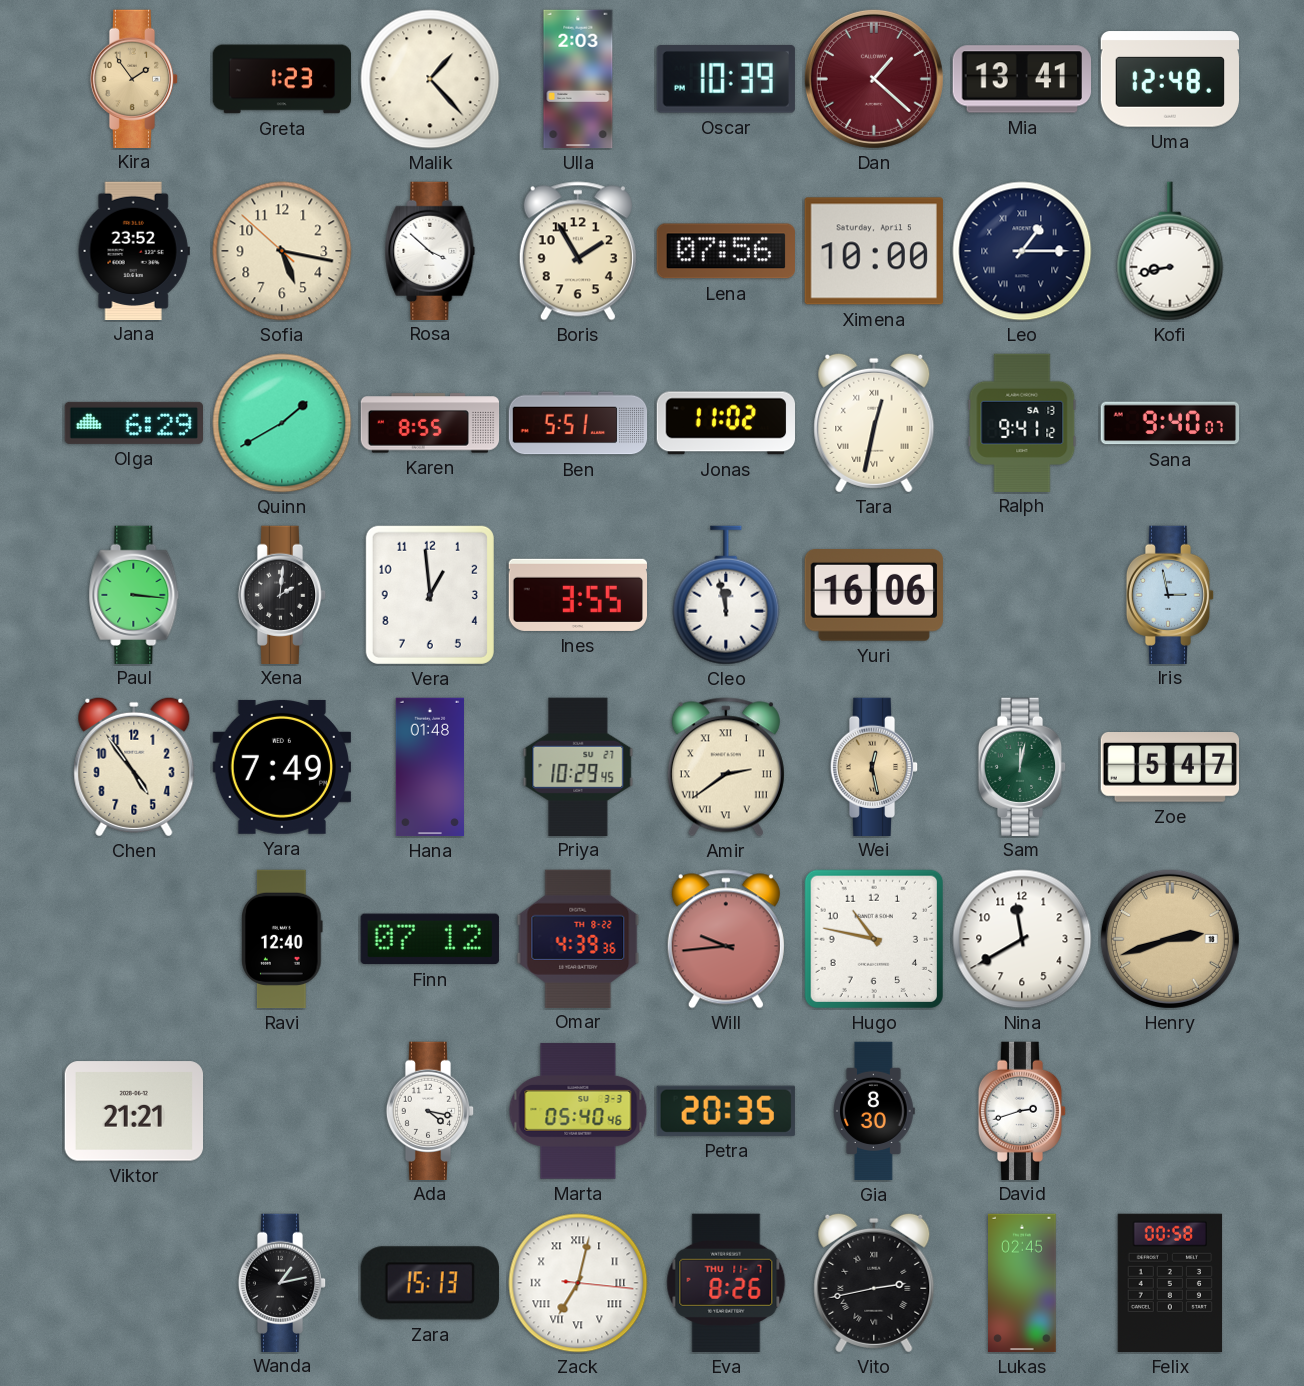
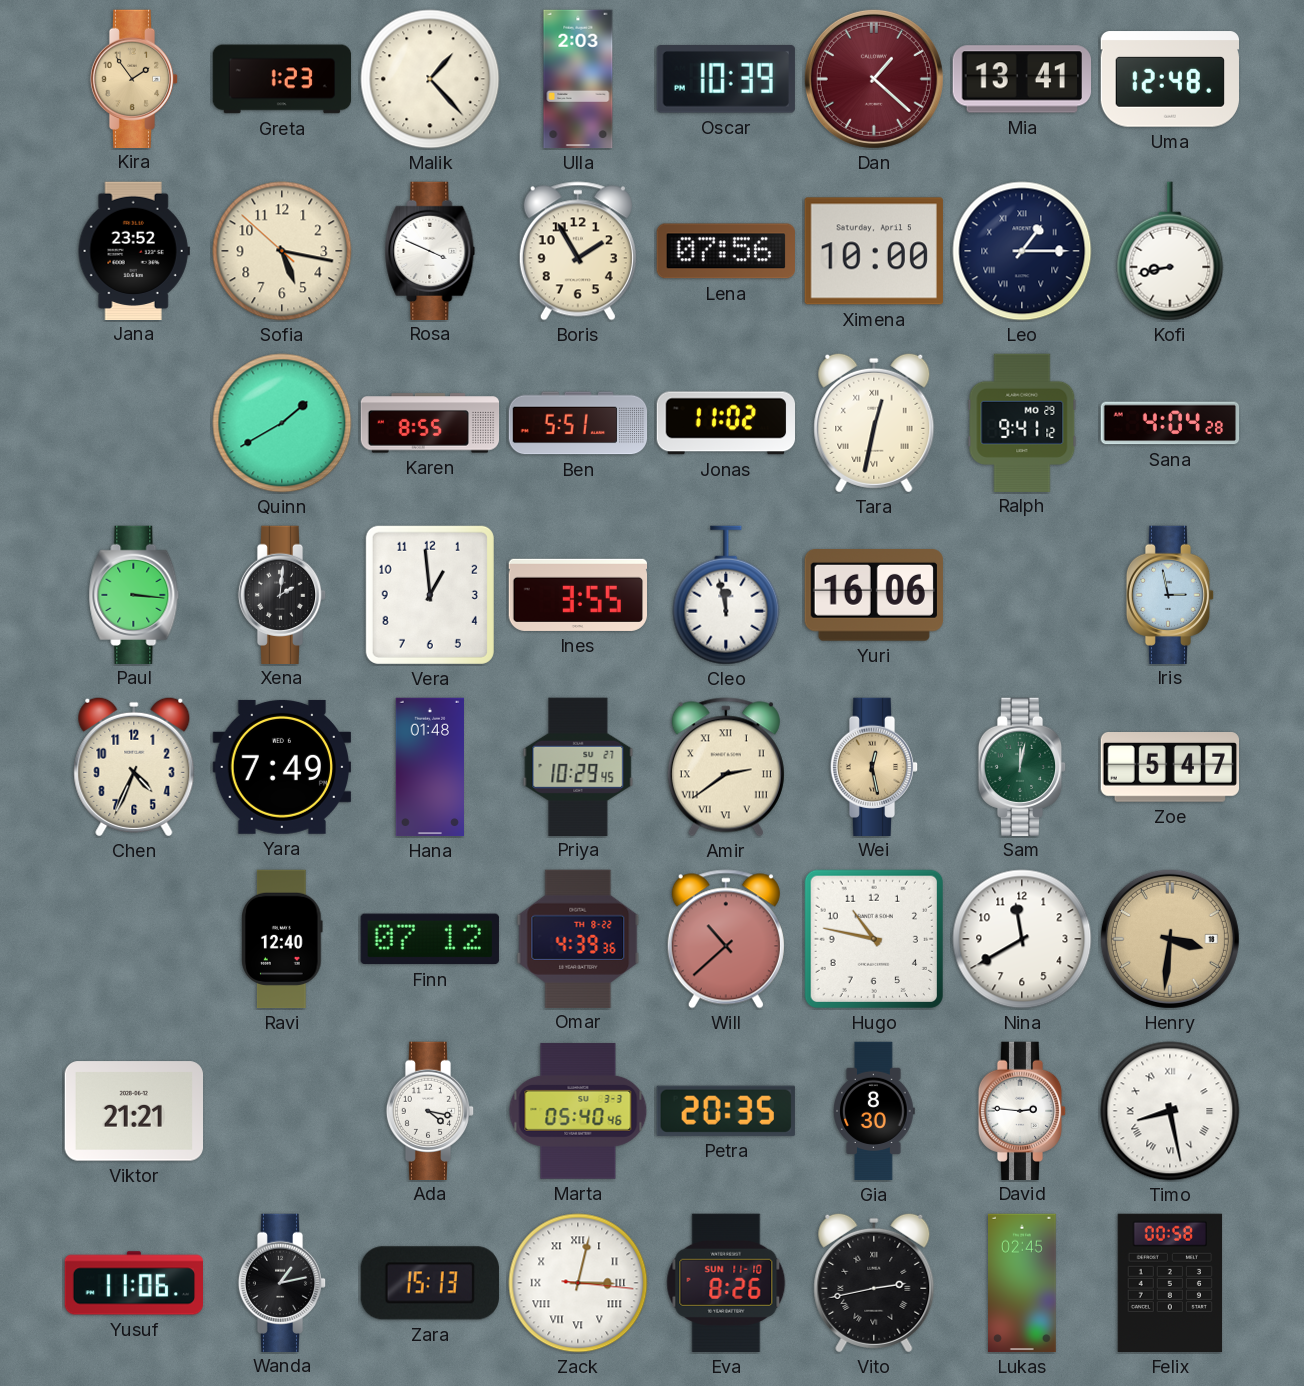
Rosa: 3:52 -> 3:49
Olga: 6:29 -> none
Ralph date: SA 13 -> MO 29
Sana: 9:40 -> 4:04
Chen: 4:54 -> 4:34
Will: 9:44 -> 10:38
Henry: 2:42 -> 3:31
David: 2:42 -> 2:46
Timo: none -> 8:28
Yusuf: none -> 11:06
Zack: 7:02 -> 3:02
Eva date: THU 11-7 -> SUN 11-10
